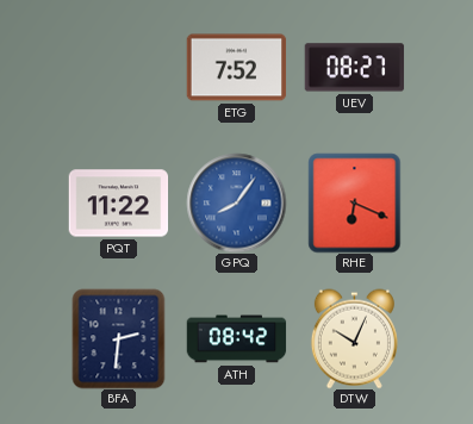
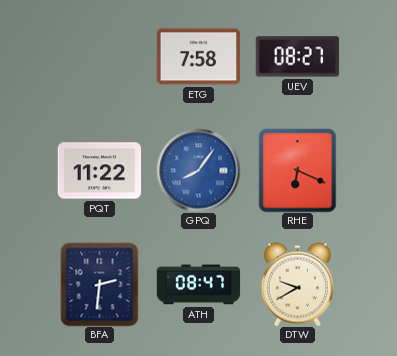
ETG: 7:52 -> 7:58
ATH: 08:42 -> 08:47
DTW: 10:04 -> 9:40
